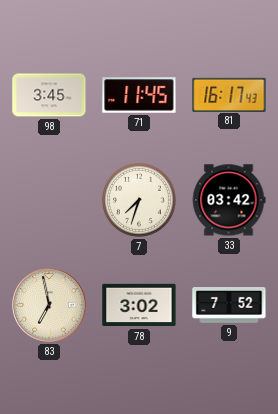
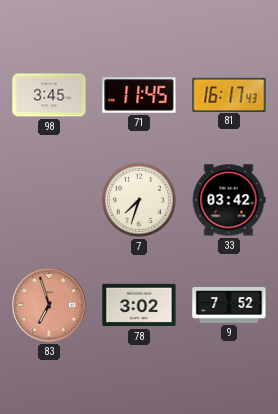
83: 6:58 -> 6:57
83 dial: cream -> salmon
